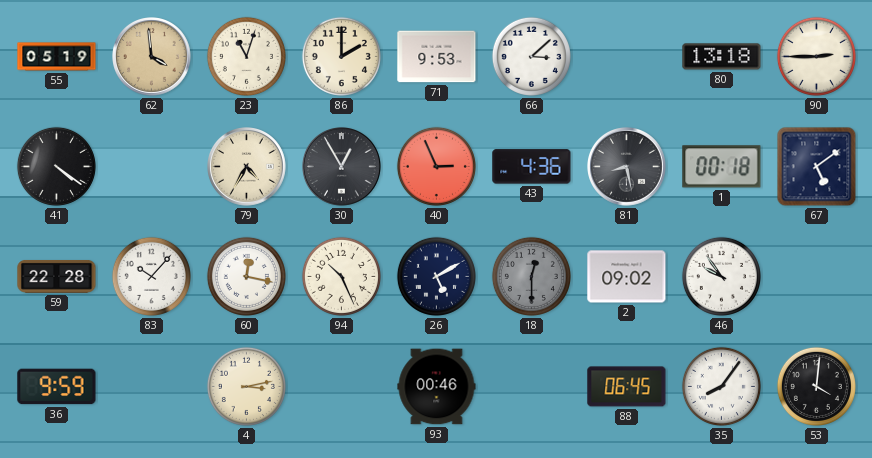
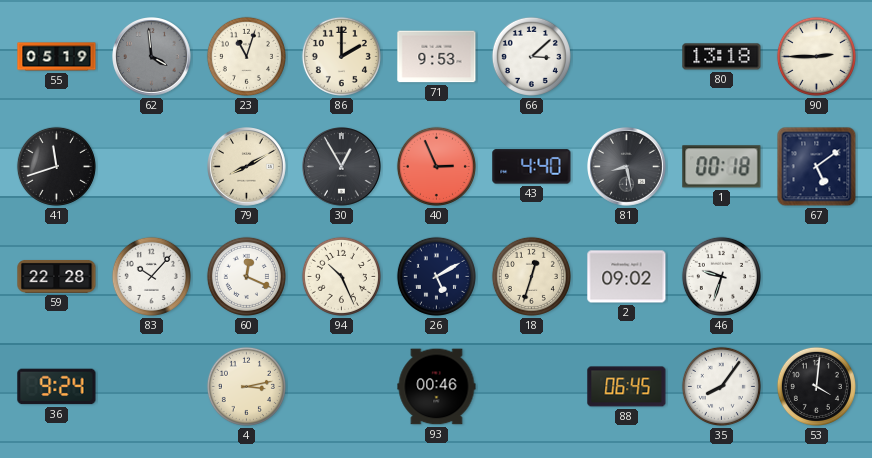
62 dial: champagne -> grey
41: 4:21 -> 11:42
79: 4:35 -> 8:10
43: 4:36 -> 4:40
60: 12:17 -> 12:19
18: 12:30 -> 12:33
18 dial: grey -> cream
46: 9:54 -> 9:33
36: 9:59 -> 9:24
